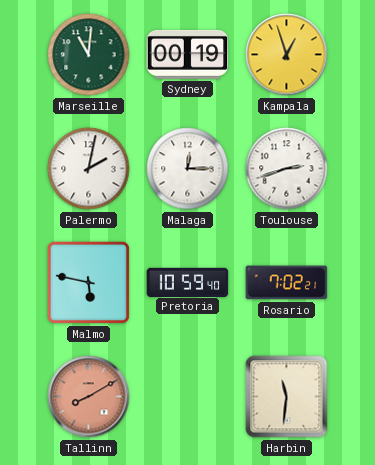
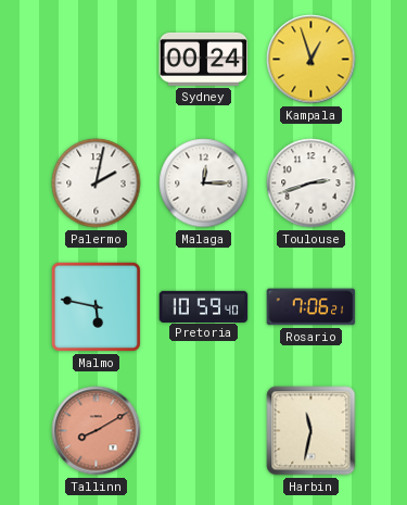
Marseille: 11:01 -> none
Sydney: 00:19 -> 00:24
Rosario: 7:02 -> 7:06
Harbin: 11:31 -> 11:32
